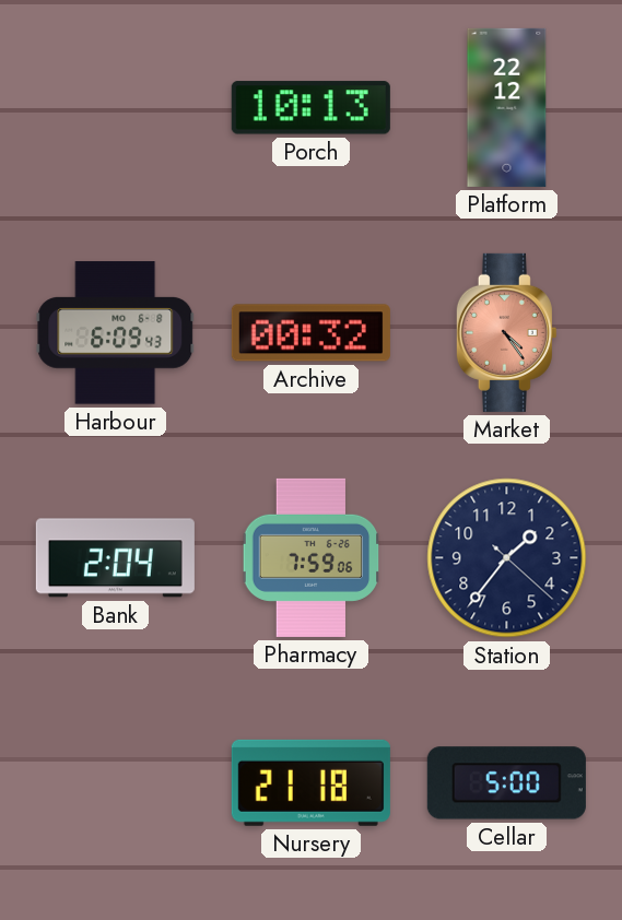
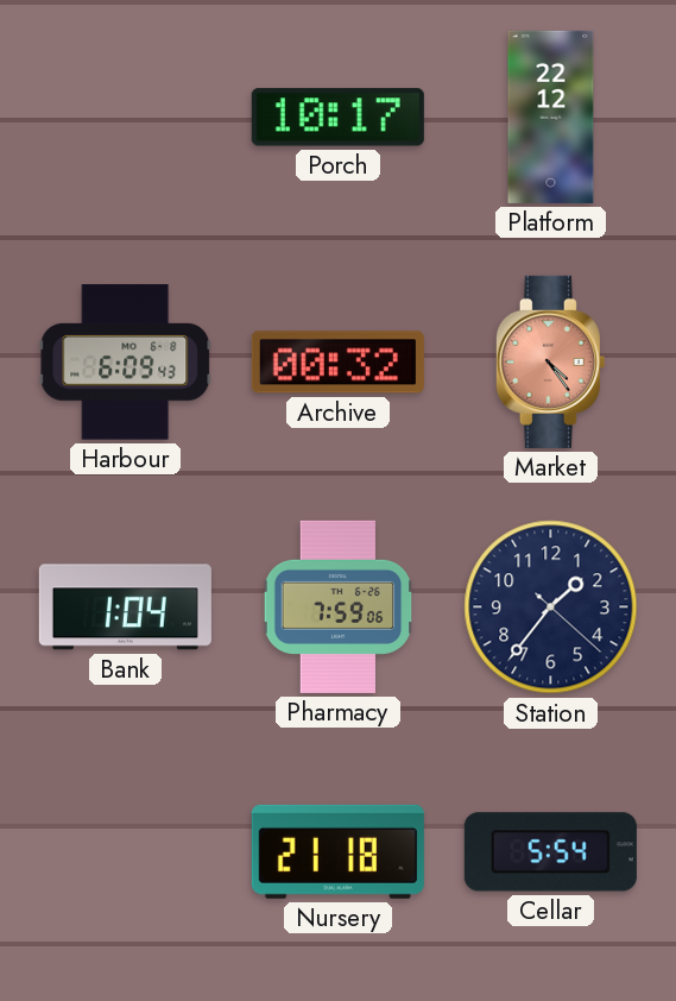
Porch: 10:13 -> 10:17
Bank: 2:04 -> 1:04
Cellar: 5:00 -> 5:54
